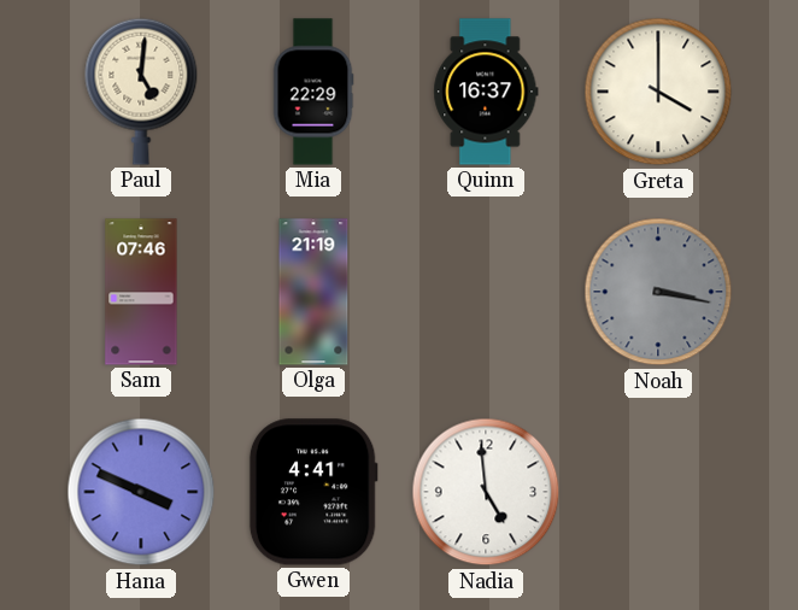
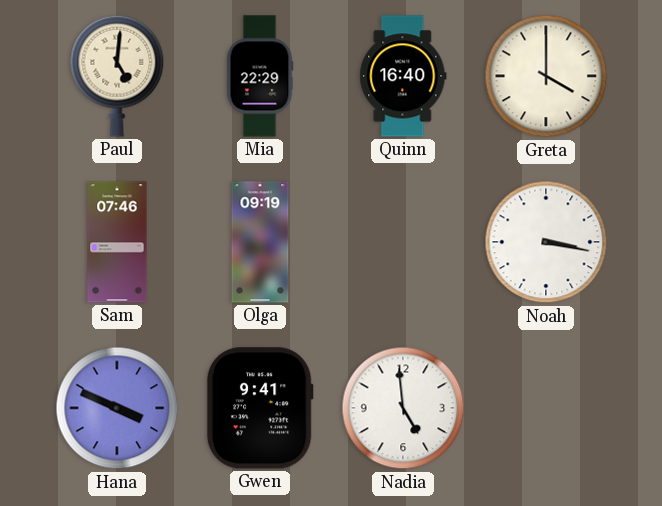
Quinn: 16:37 -> 16:40
Olga: 21:19 -> 09:19
Noah dial: grey -> white
Gwen: 4:41 -> 9:41
